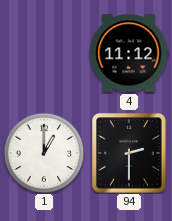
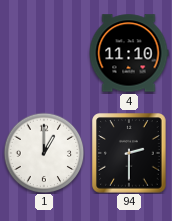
4: 11:12 -> 11:10
